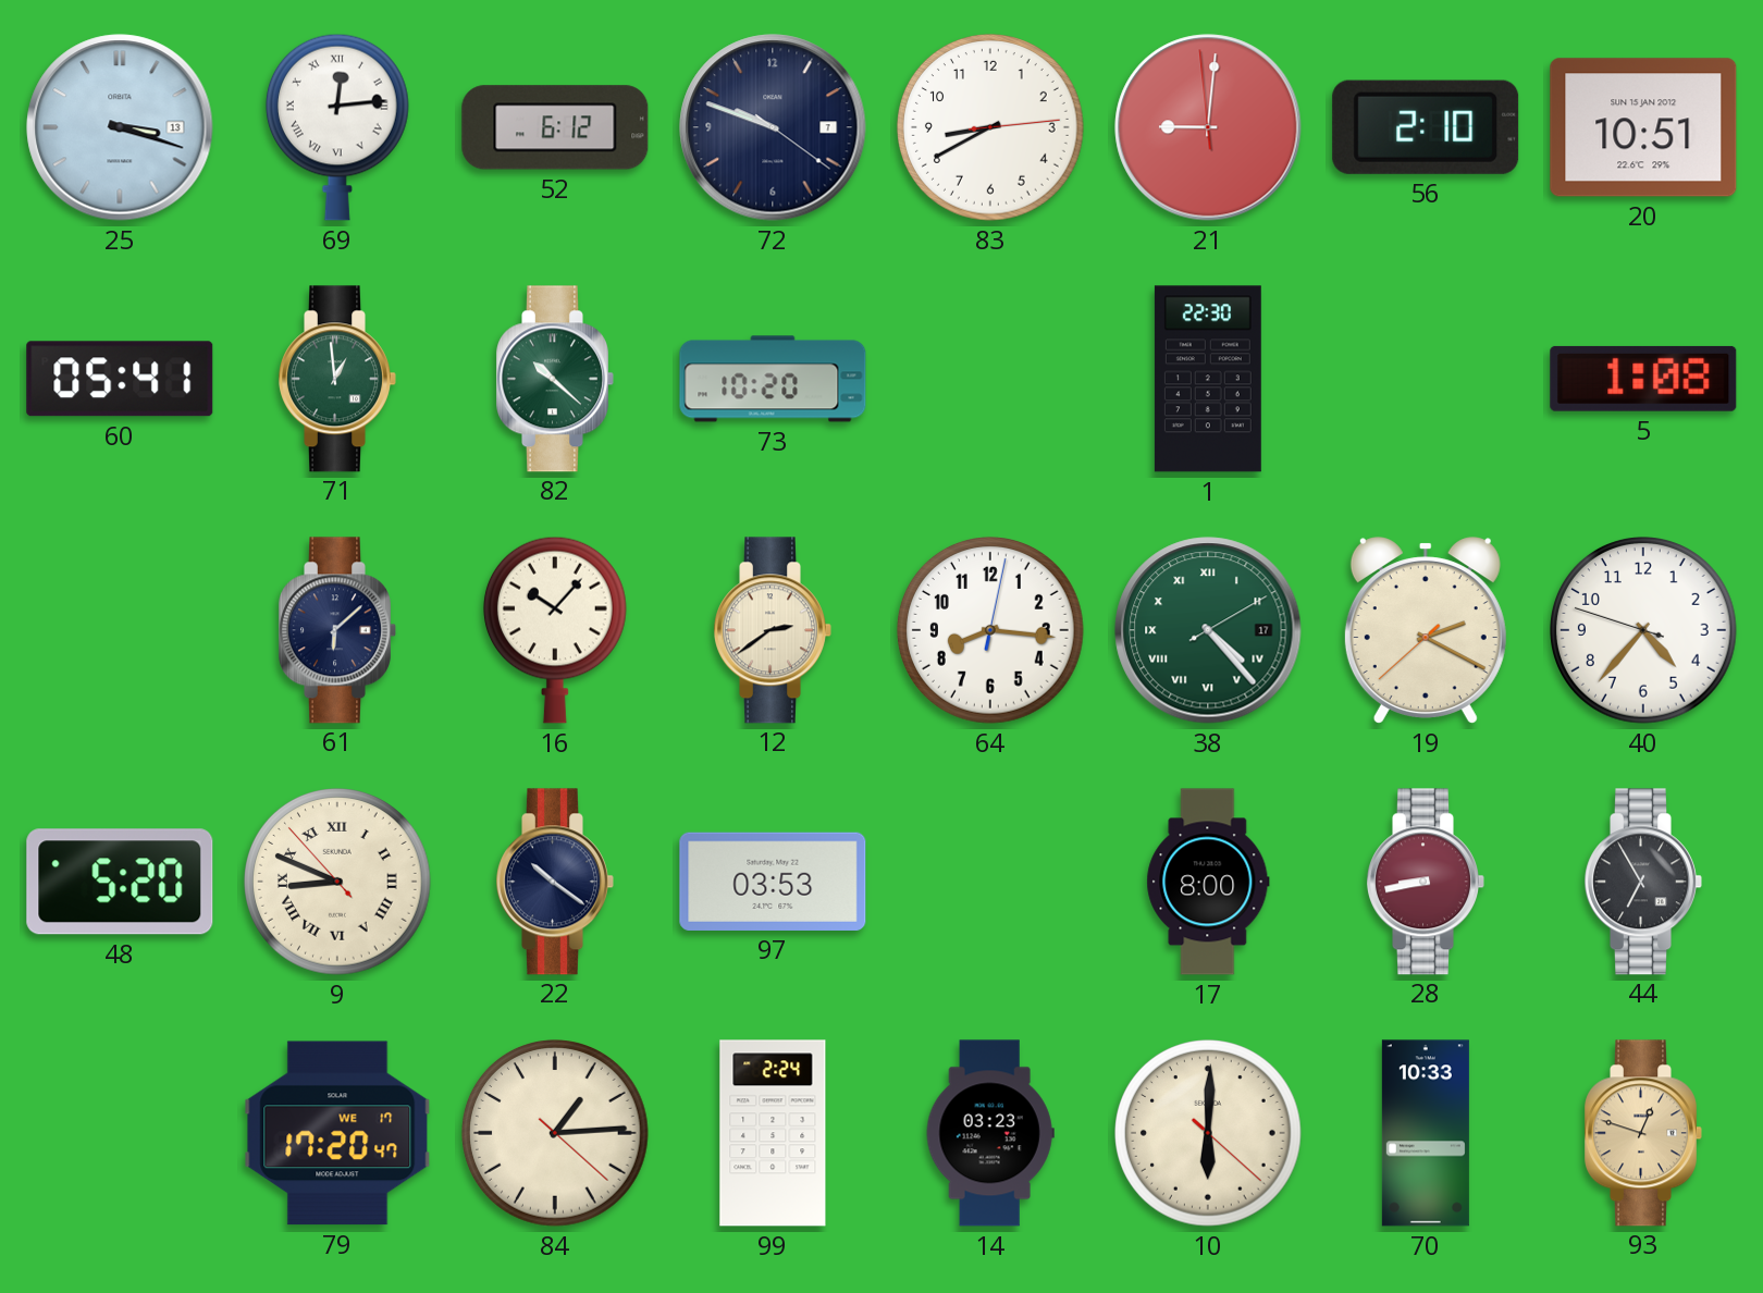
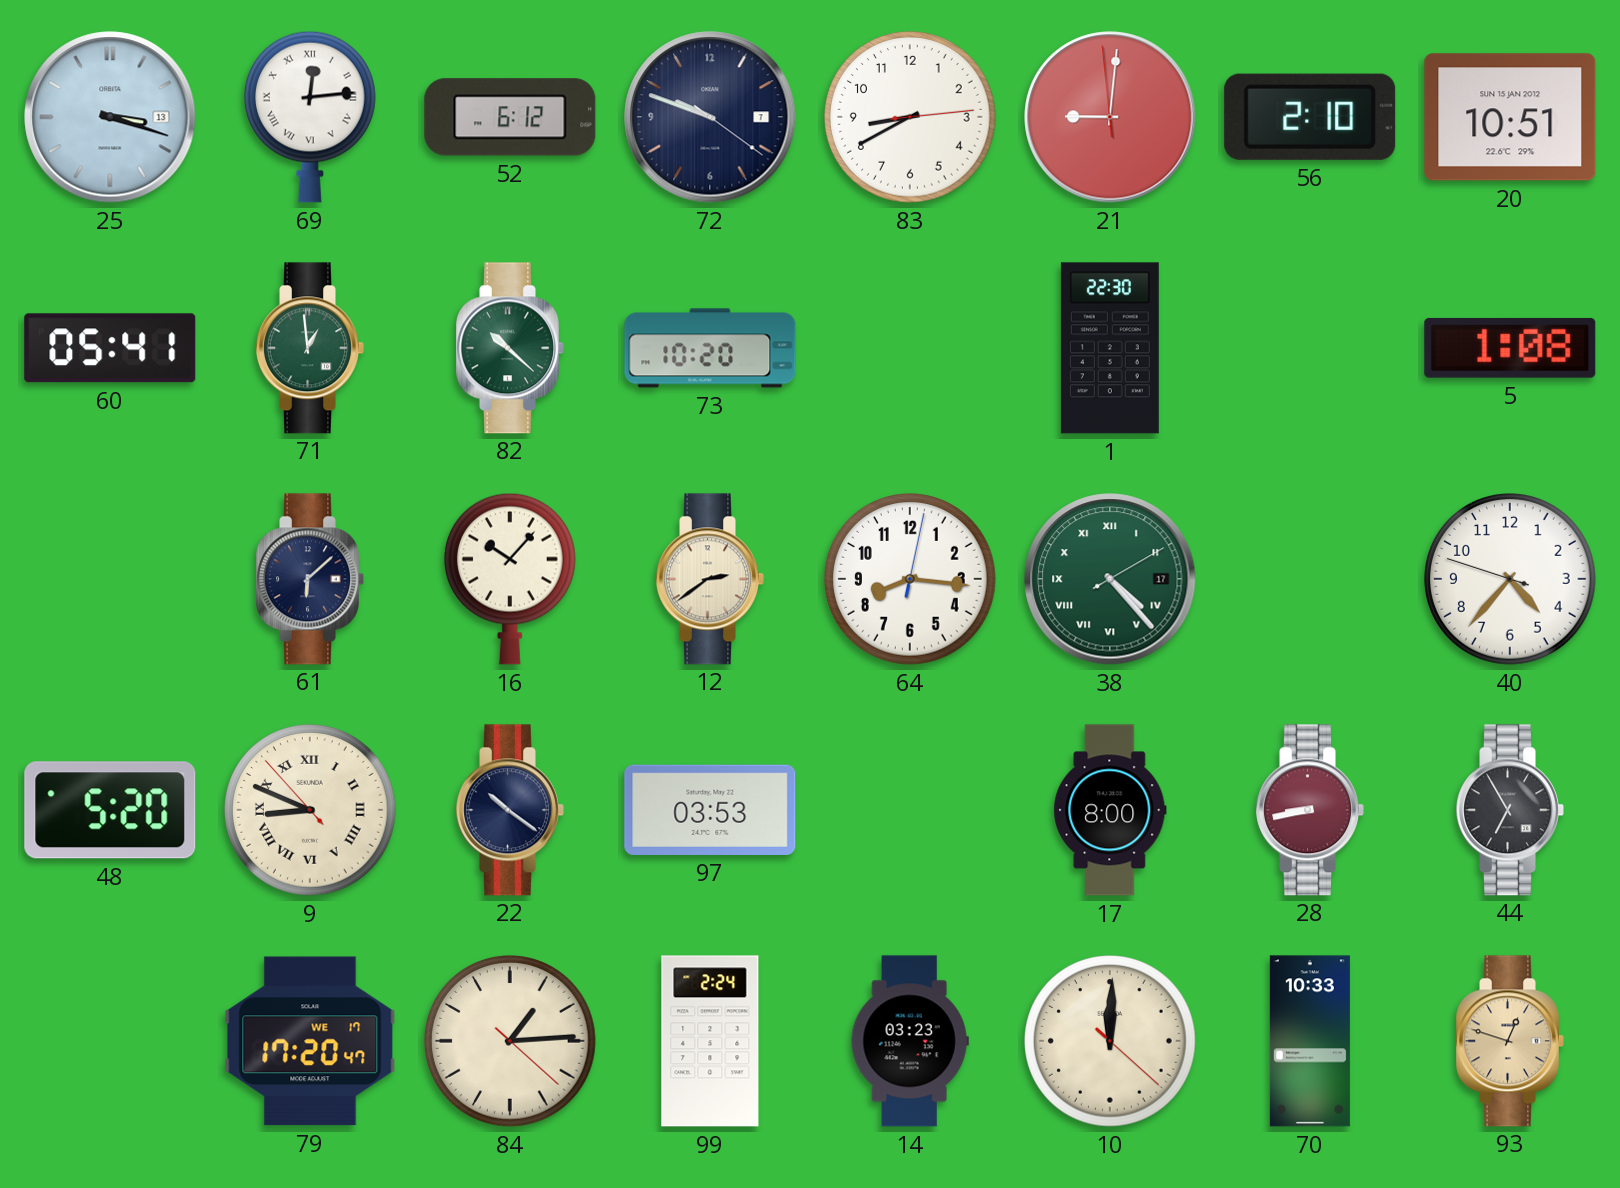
19: 2:19 -> none
10: 6:00 -> 12:00
